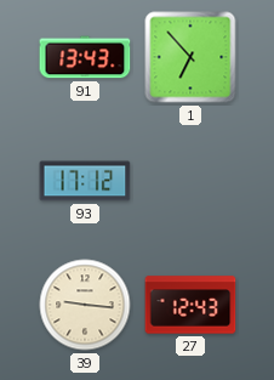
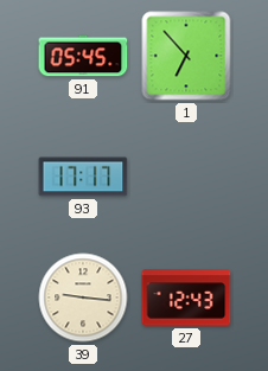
91: 13:43 -> 05:45
93: 17:12 -> 17:17
